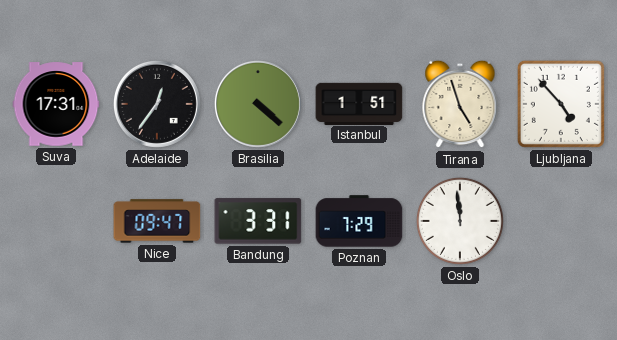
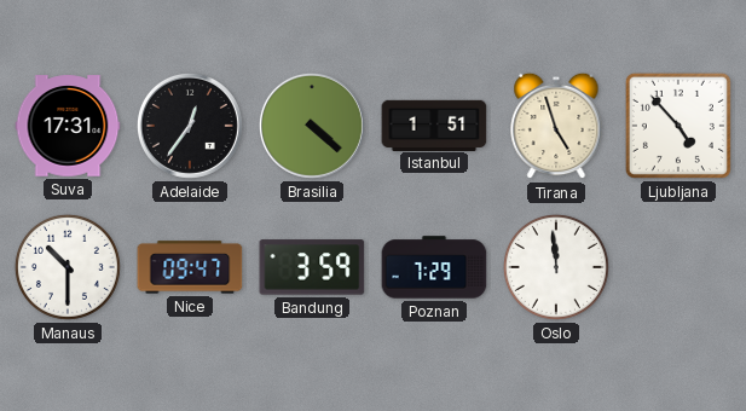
Manaus: none -> 10:30
Bandung: 3:31 -> 3:59
